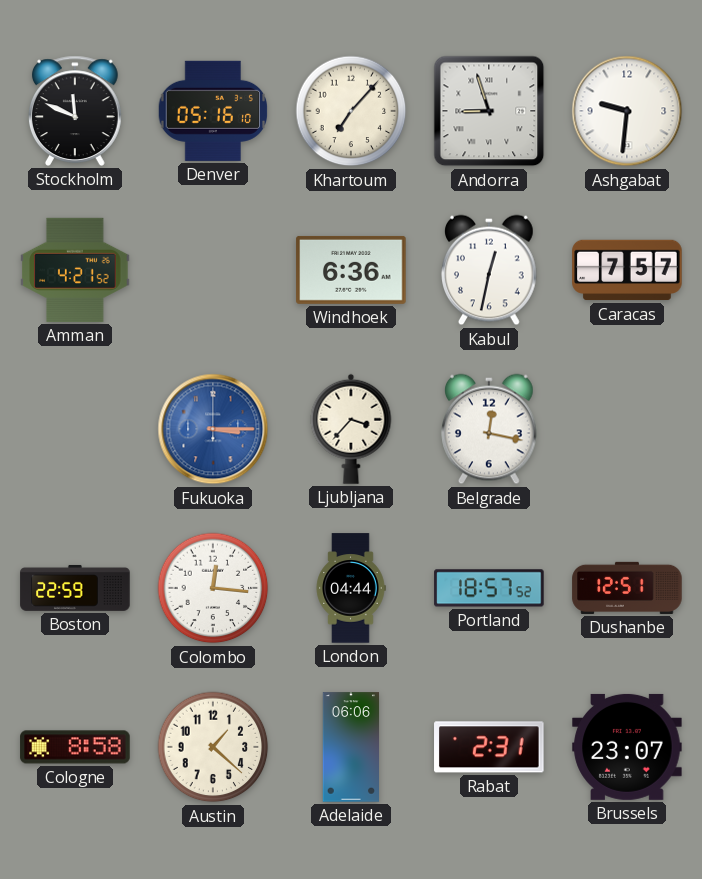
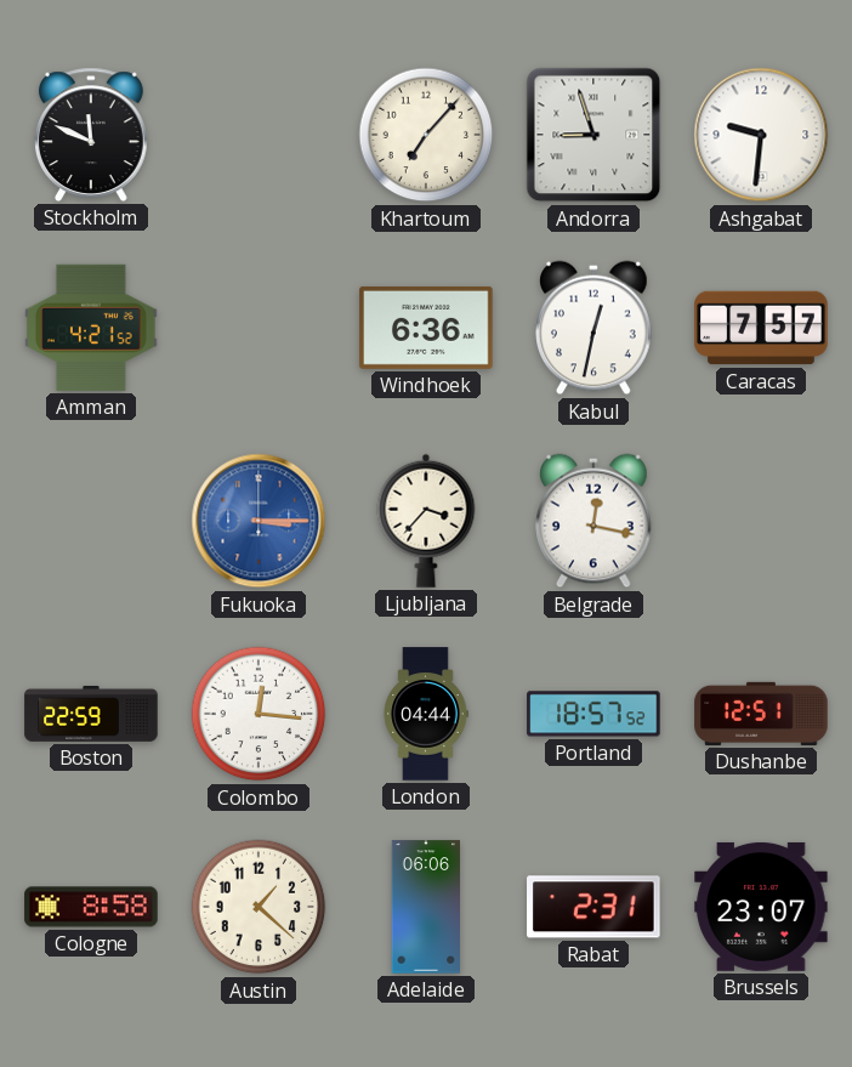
Denver: 05:16 -> none
